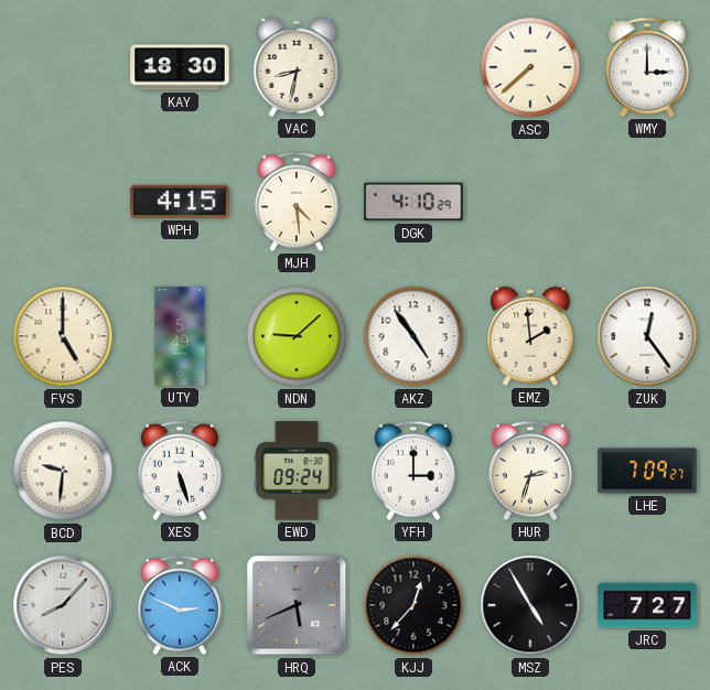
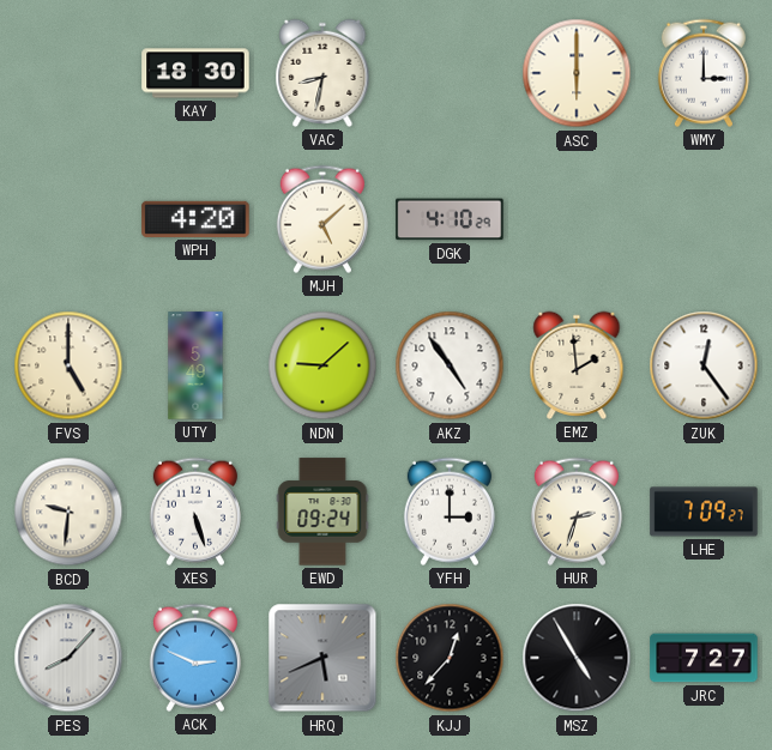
ASC: 7:38 -> 6:00
WPH: 4:15 -> 4:20
MJH: 4:29 -> 5:08
